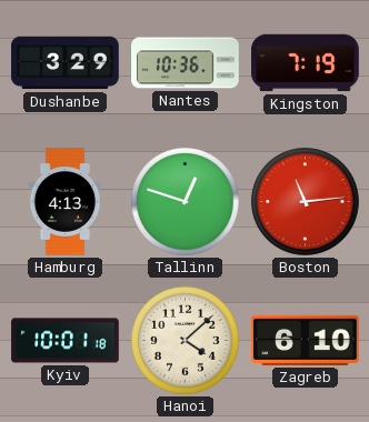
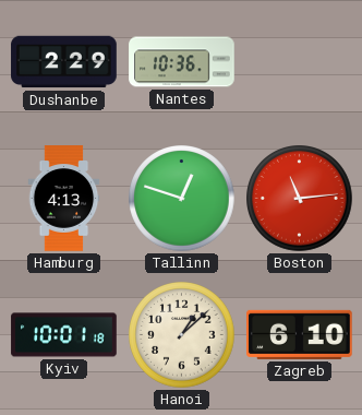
Dushanbe: 3:29 -> 2:29
Kingston: 7:19 -> none
Hanoi: 4:08 -> 1:08
